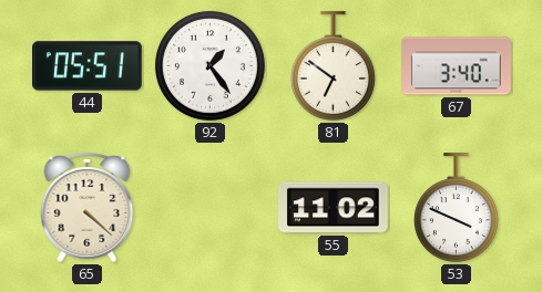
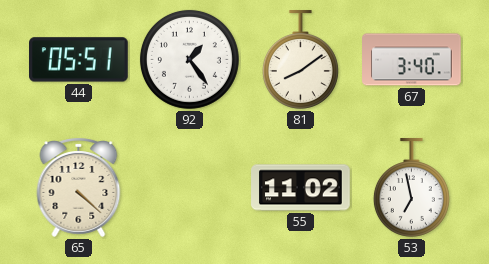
81: 6:51 -> 8:09
53: 3:49 -> 6:58
